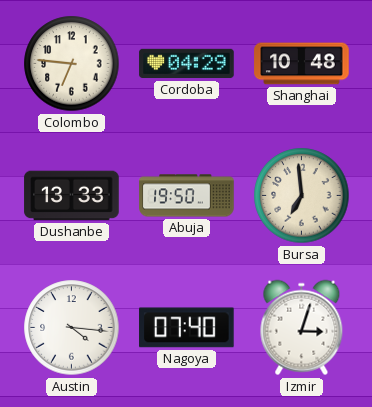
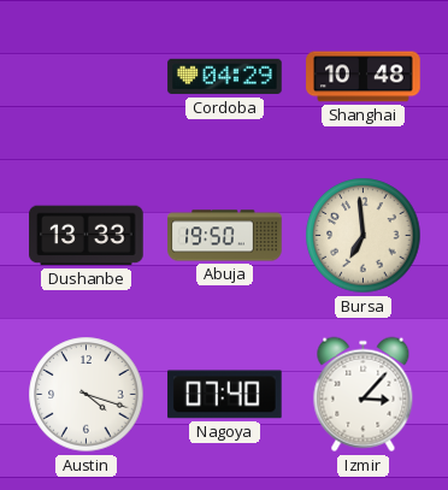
Colombo: 6:46 -> none
Austin: 4:16 -> 4:18
Izmir: 3:03 -> 3:07
